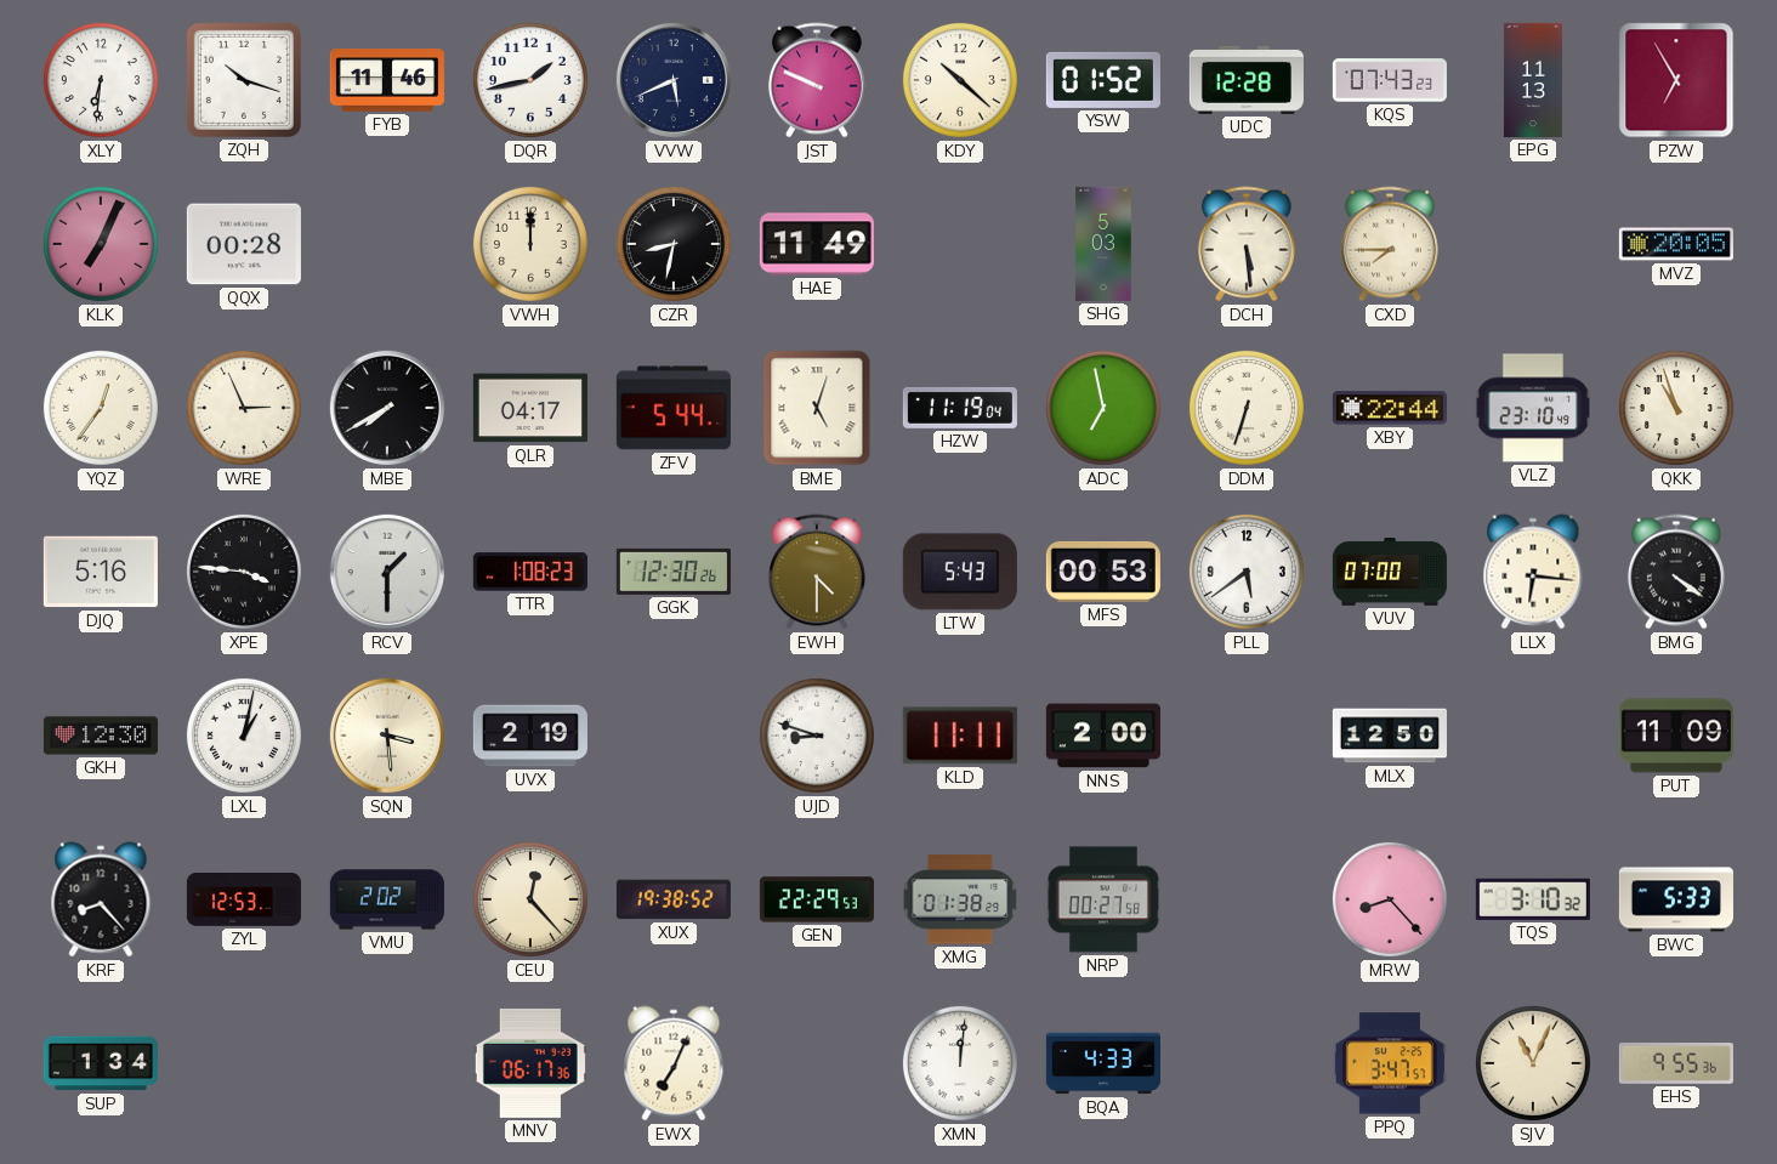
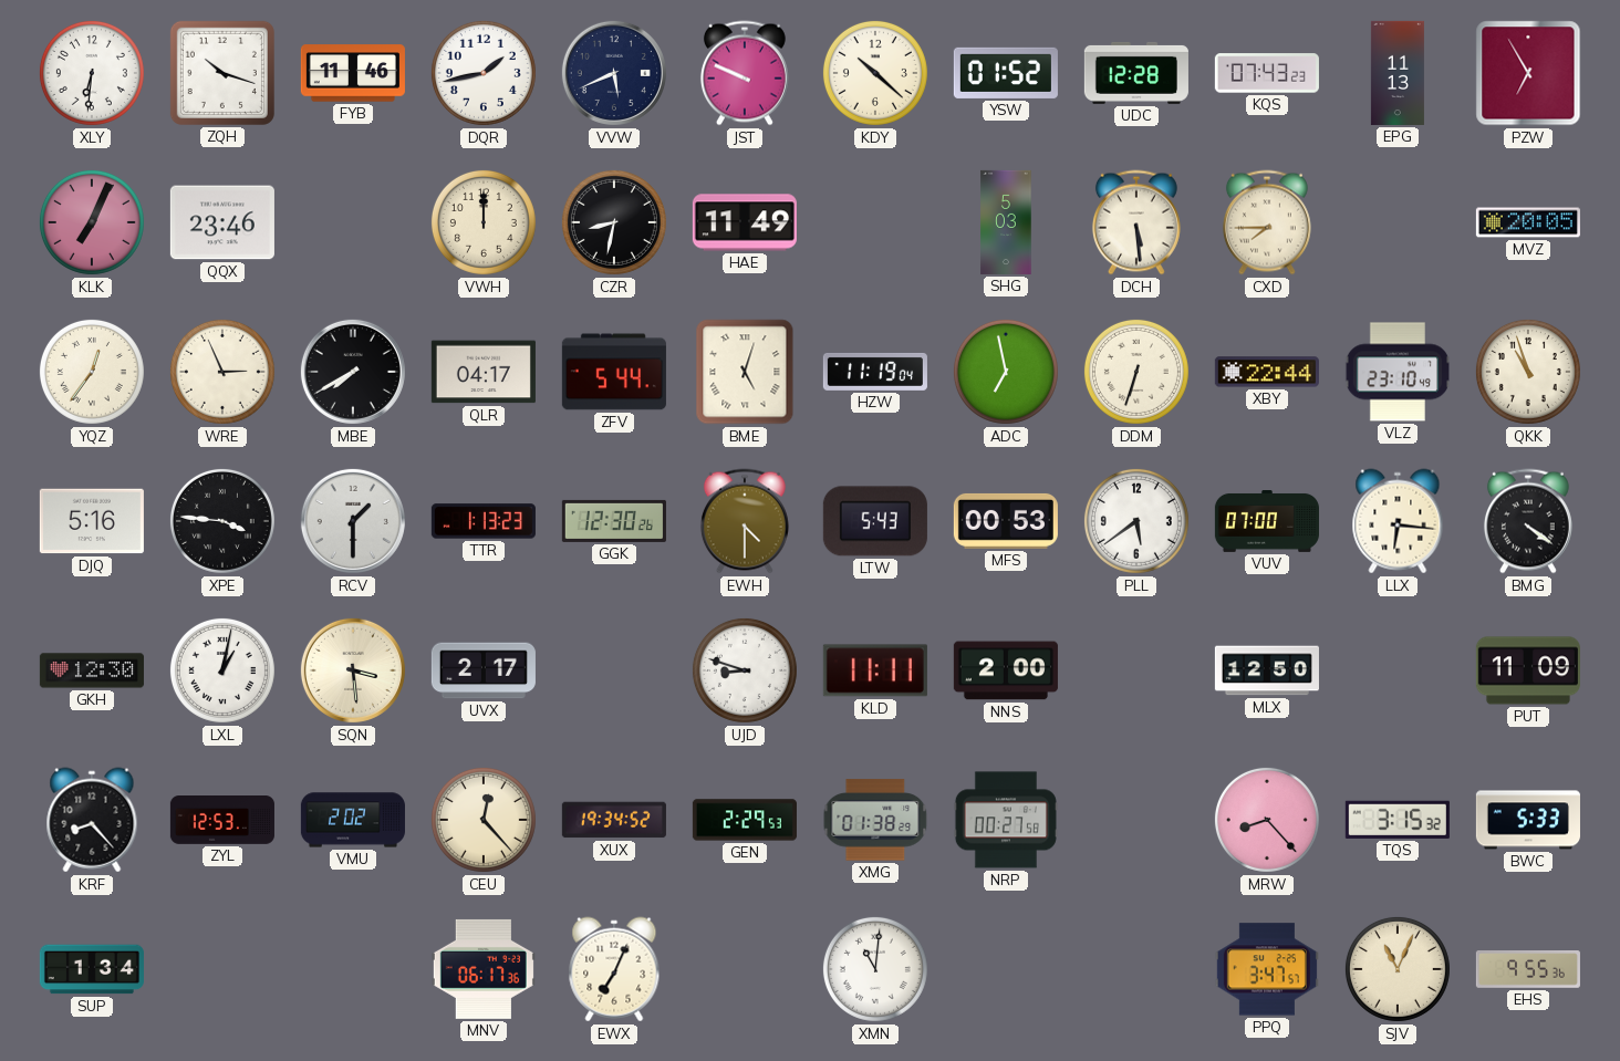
QQX: 00:28 -> 23:46
TTR: 1:08 -> 1:13
UVX: 2:19 -> 2:17
XUX: 19:38 -> 19:34
GEN: 22:29 -> 2:29
TQS: 3:10 -> 3:15
XMN: 12:01 -> 11:01
BQA: 4:33 -> none
